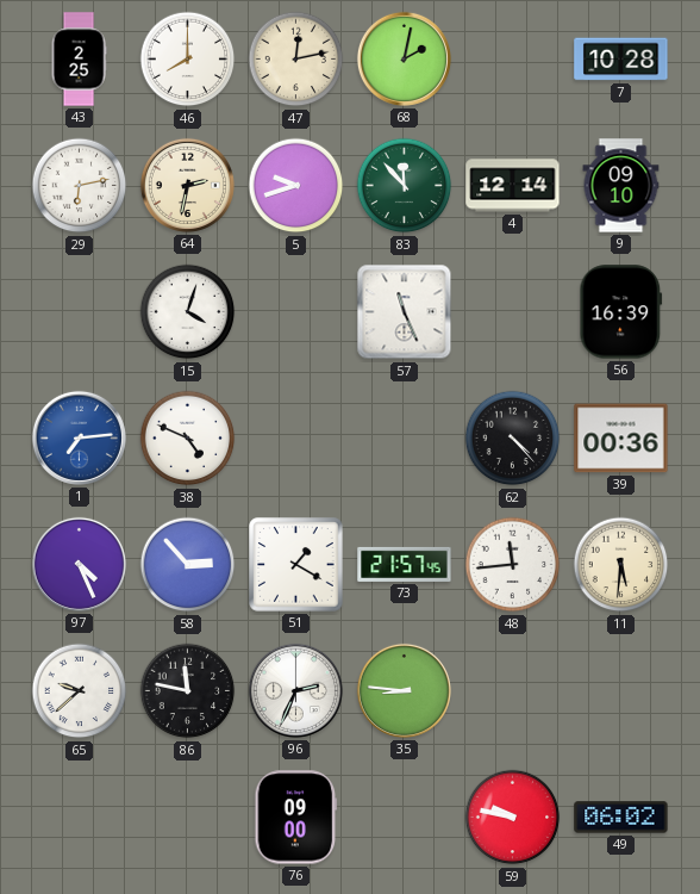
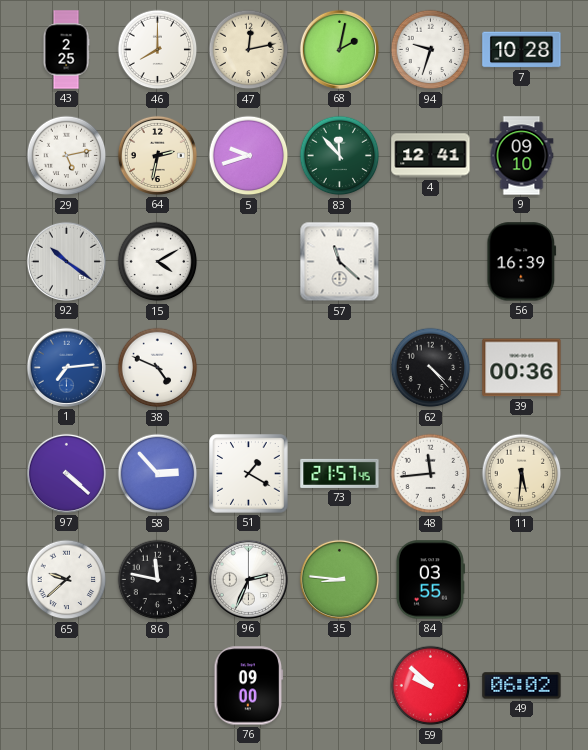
94: none -> 9:33
29: 6:13 -> 5:13
4: 12:14 -> 12:41
92: none -> 10:21
15: 4:03 -> 4:10
57: 11:26 -> 11:22
97: 4:26 -> 4:22
84: none -> 03:55
59: 9:47 -> 9:52
